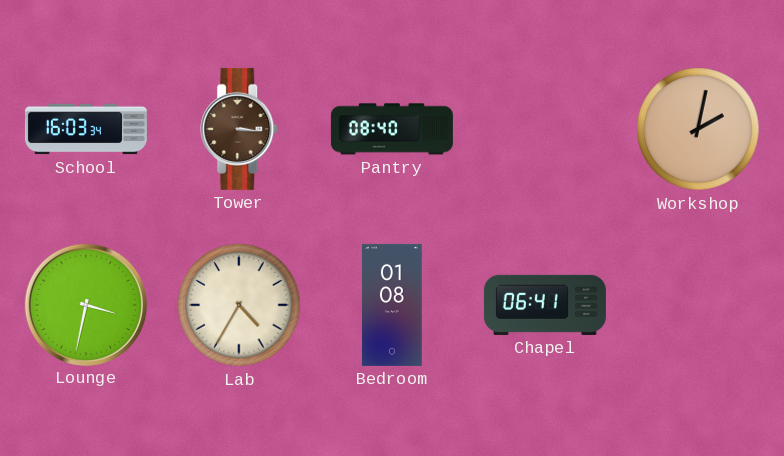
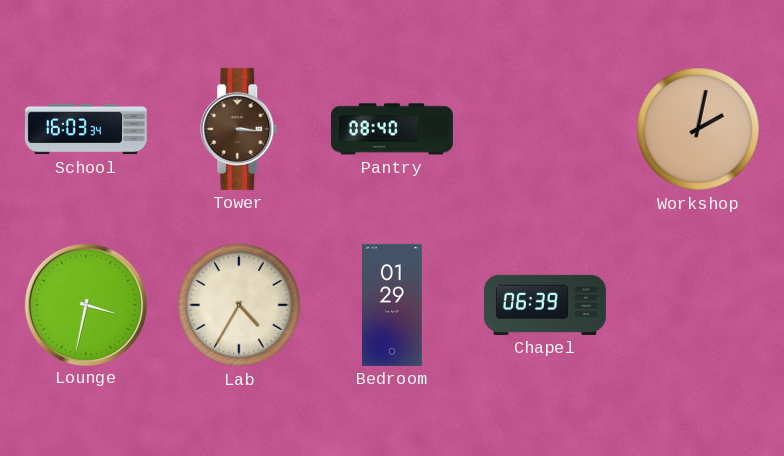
Bedroom: 01:08 -> 01:29
Chapel: 06:41 -> 06:39
